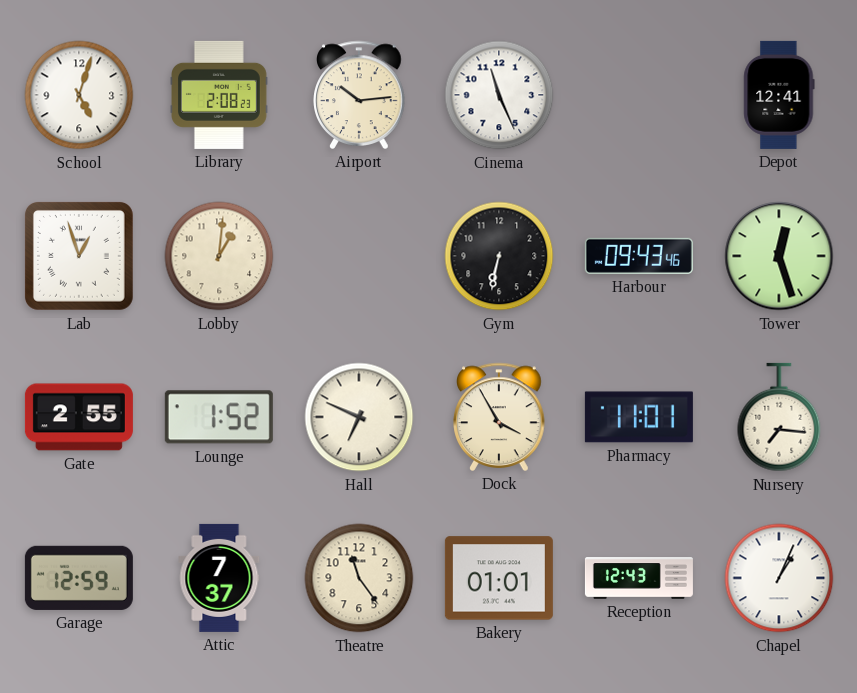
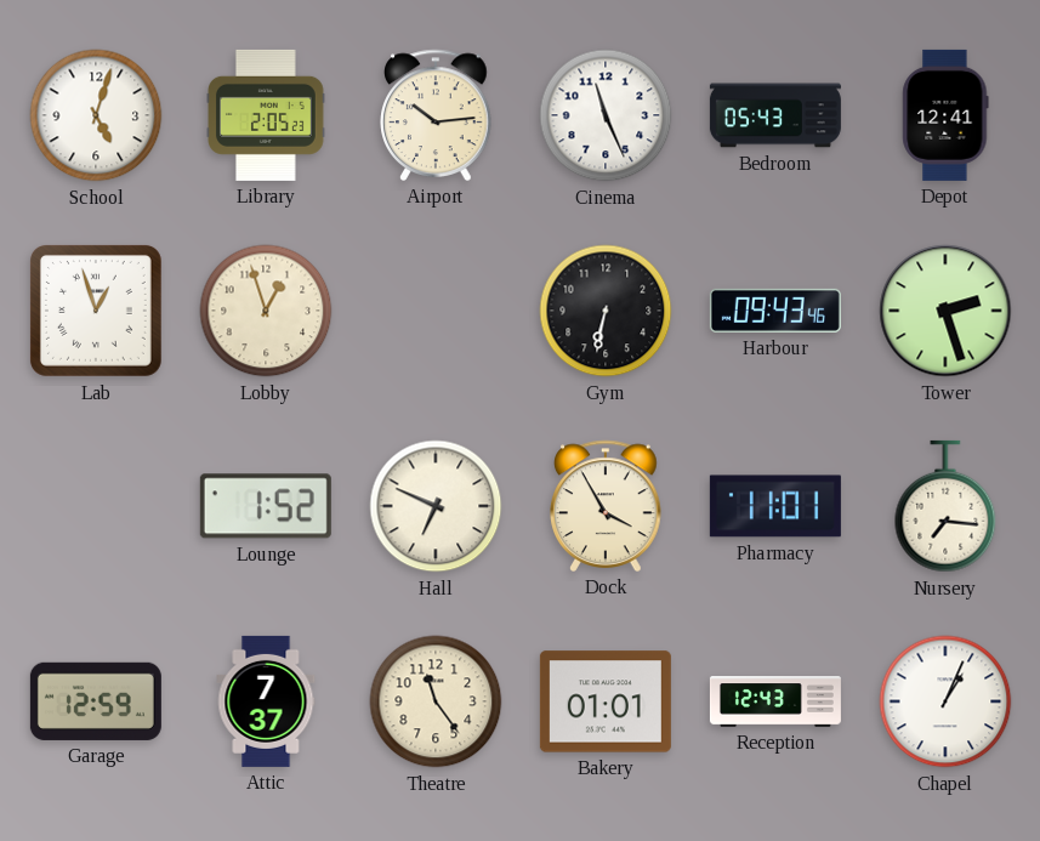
Library: 2:08 -> 2:05
Bedroom: none -> 05:43
Lobby: 1:01 -> 12:57
Tower: 12:27 -> 2:27
Gate: 2:55 -> none
